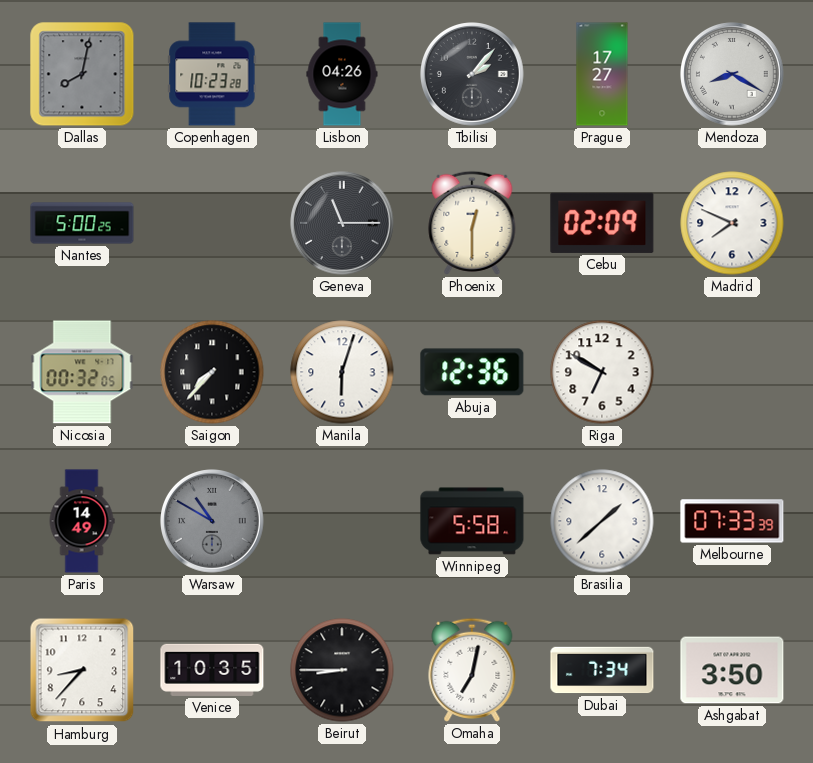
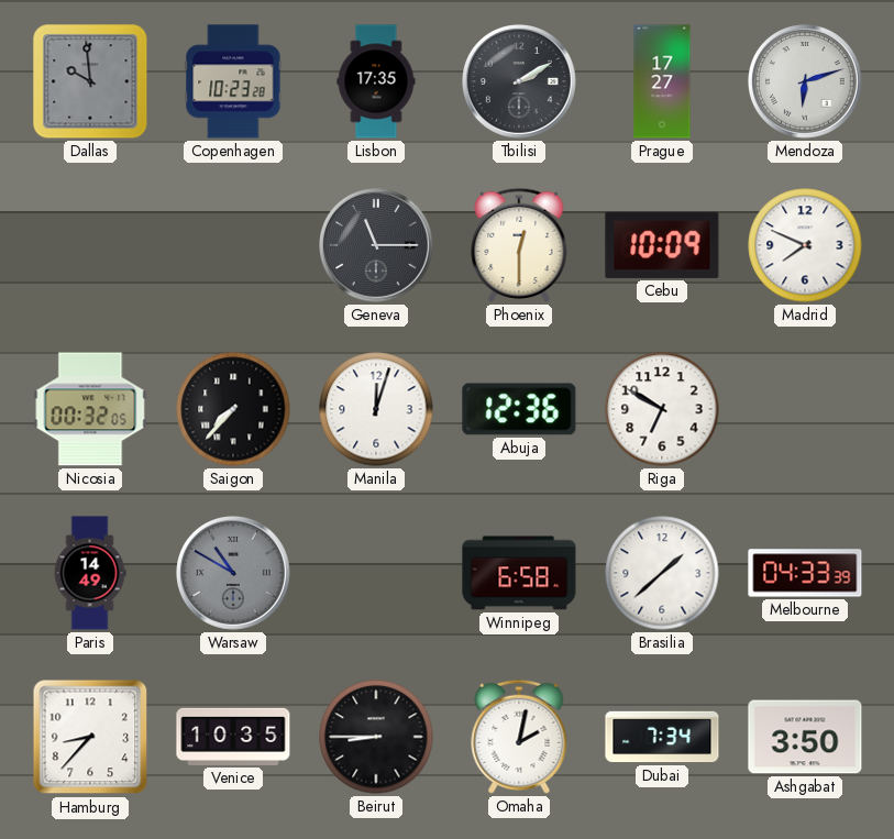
Dallas: 8:02 -> 9:59
Lisbon: 04:26 -> 17:35
Tbilisi: 2:07 -> 2:10
Mendoza: 8:20 -> 6:12
Nantes: 5:00 -> none
Cebu: 02:09 -> 10:09
Manila: 6:03 -> 12:03
Winnipeg: 5:58 -> 6:58
Melbourne: 07:33 -> 04:33
Omaha: 7:02 -> 2:02
